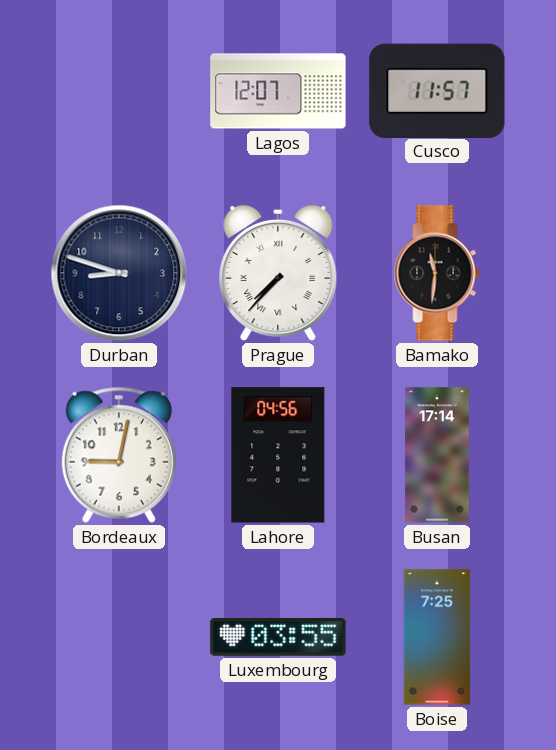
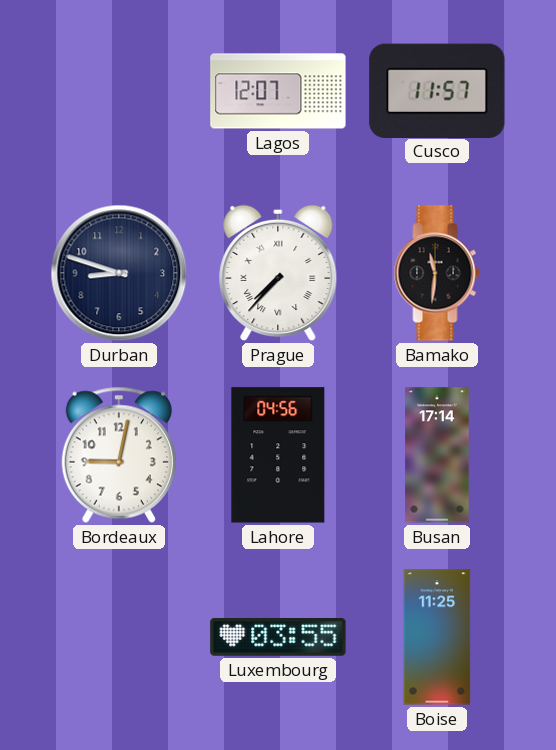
Boise: 7:25 -> 11:25
